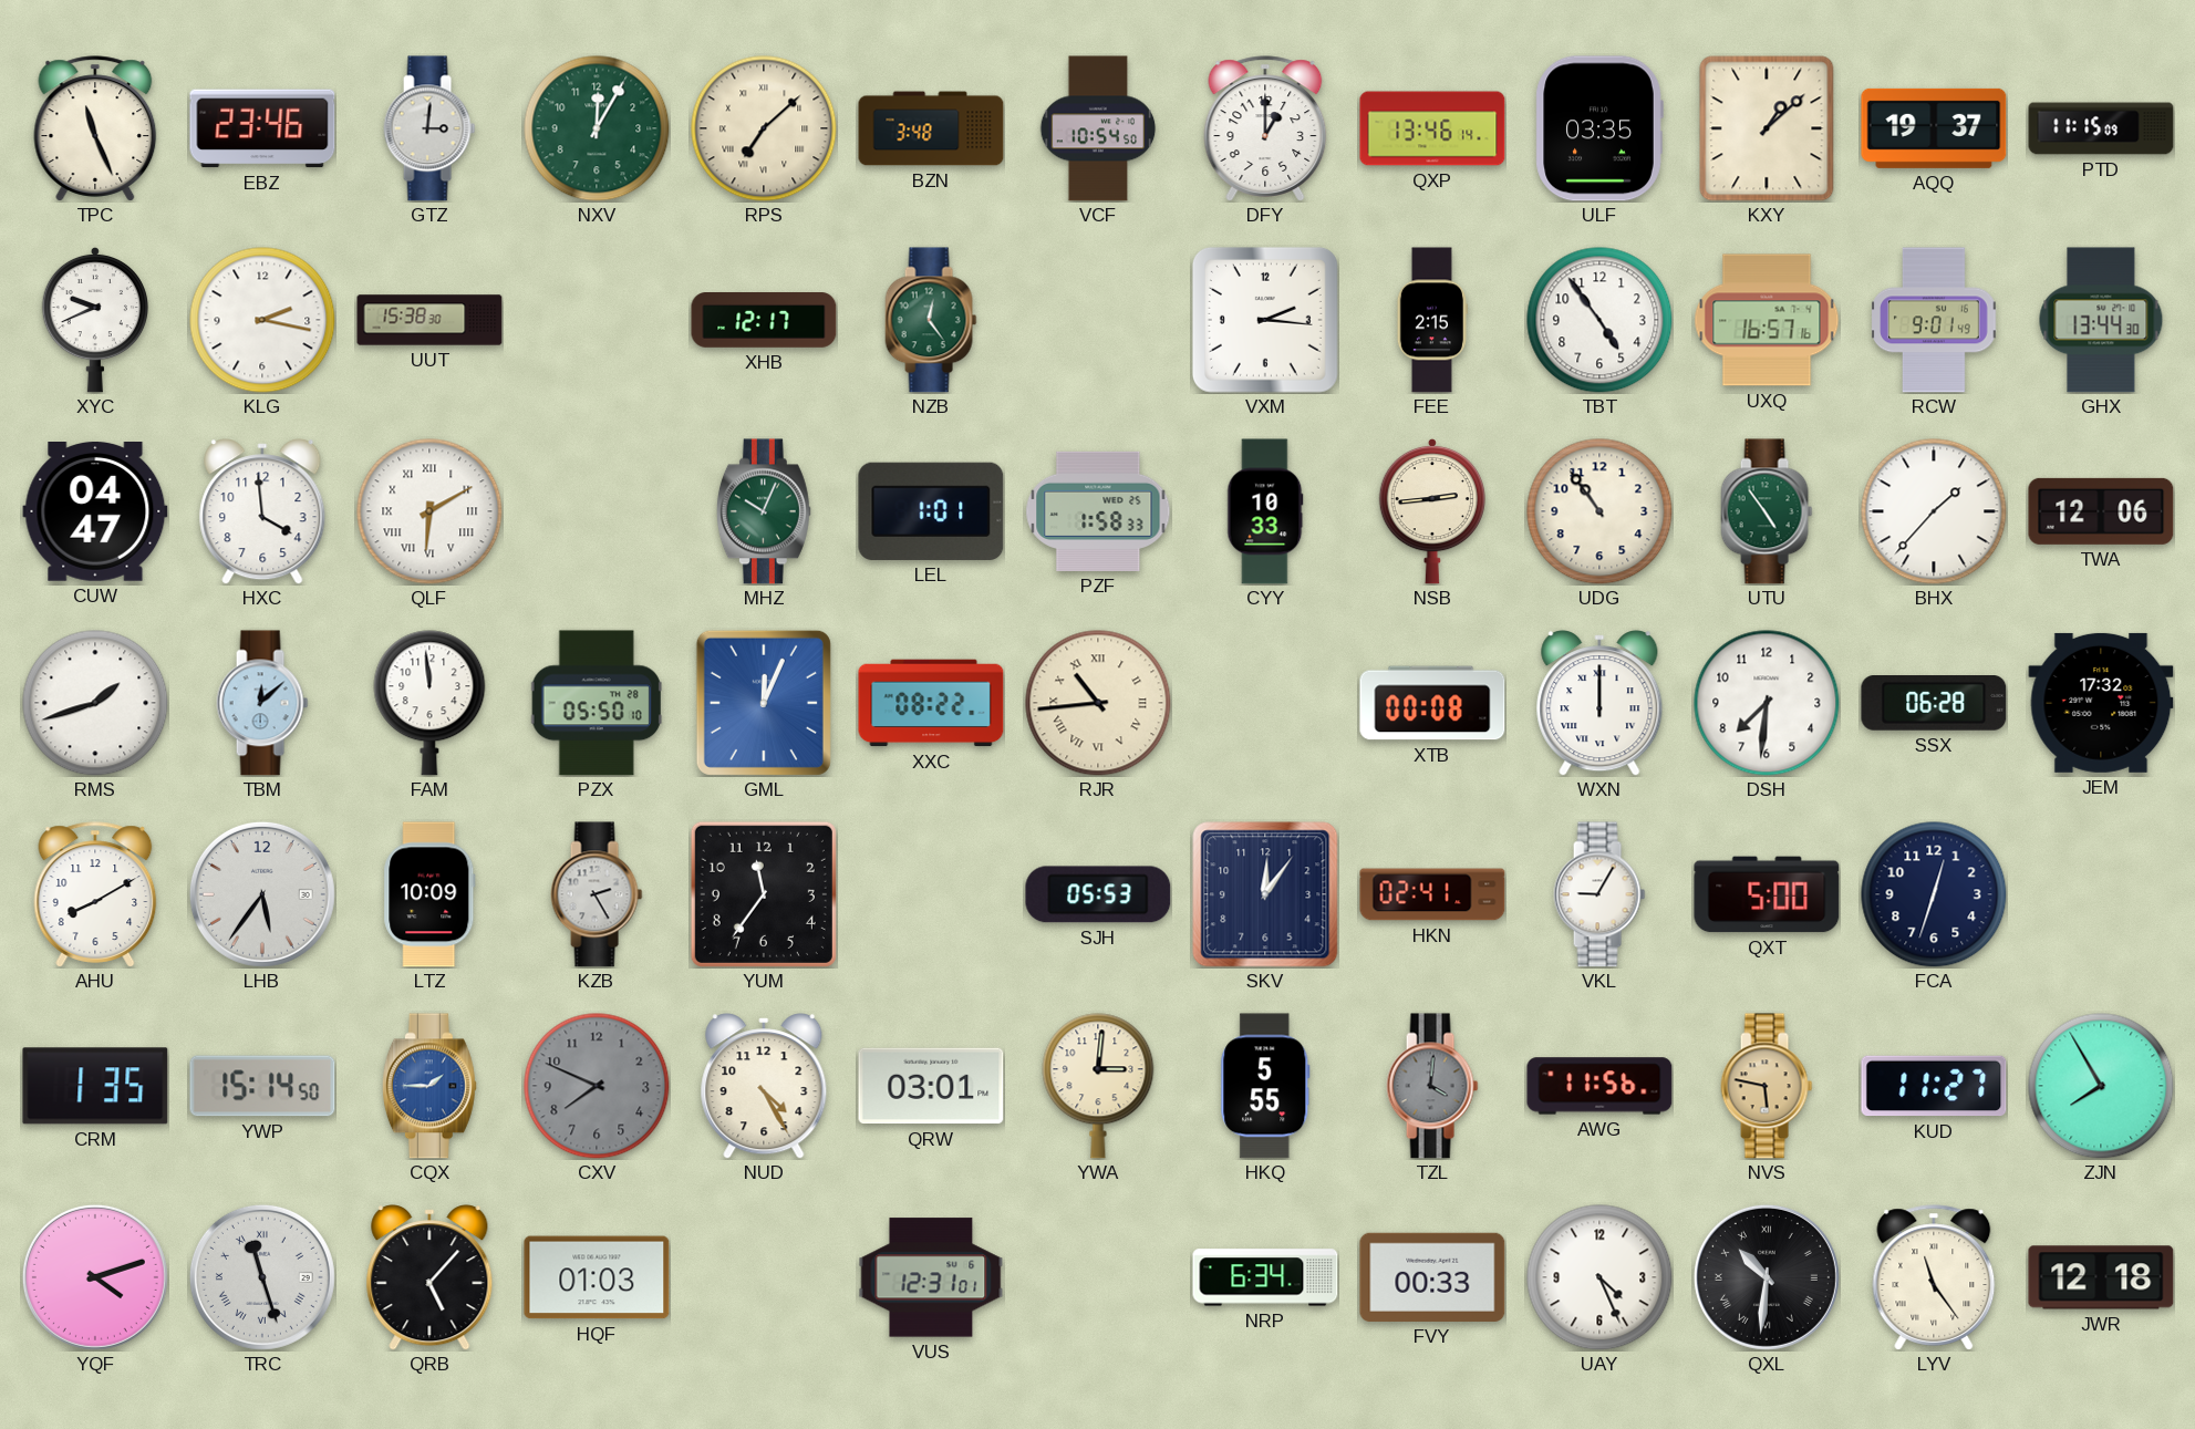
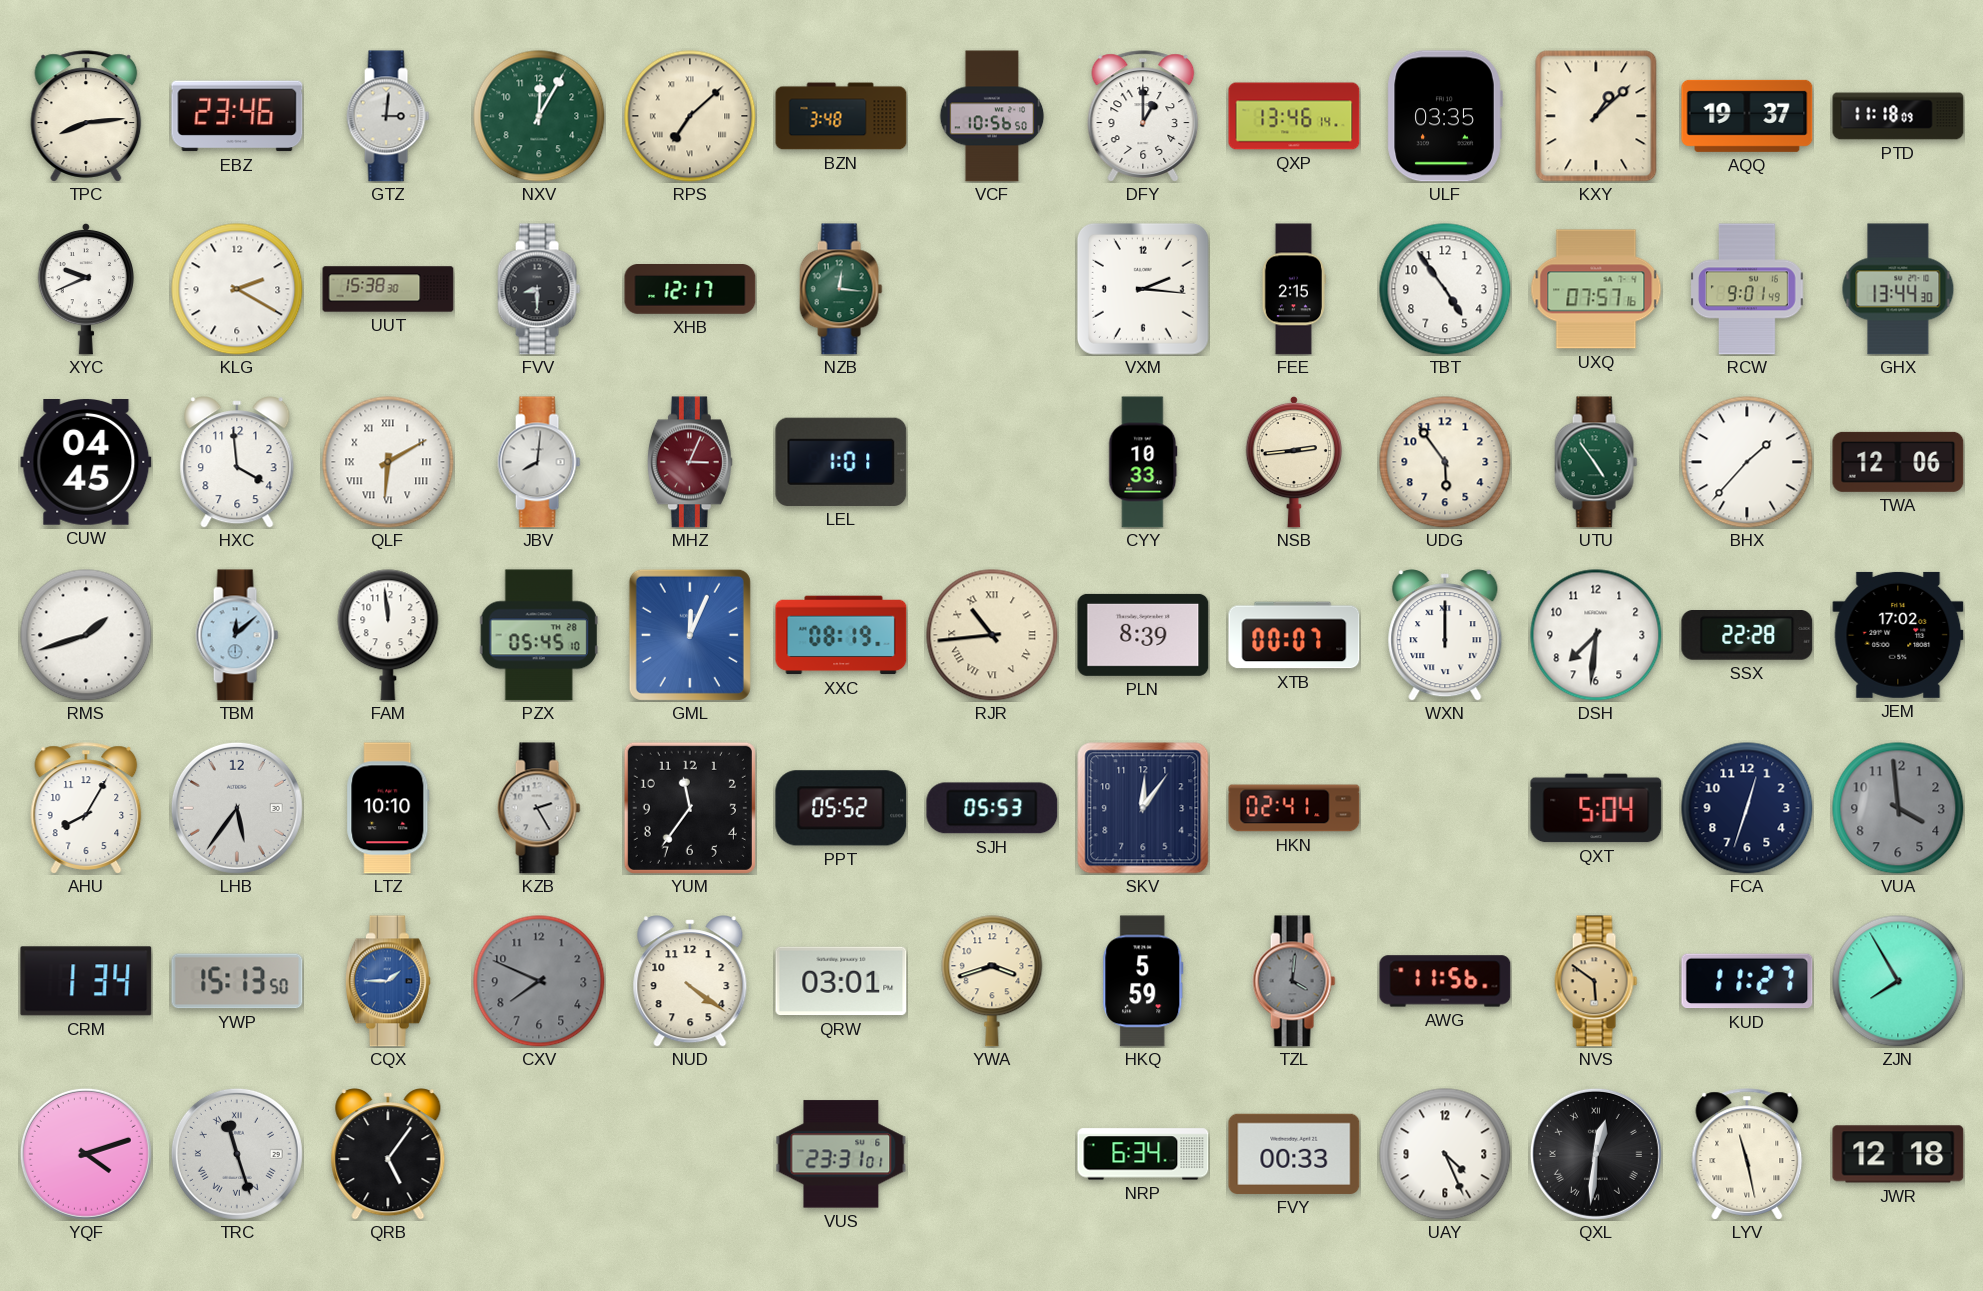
TPC: 11:26 -> 8:14
VCF: 10:54 -> 10:56
PTD: 11:15 -> 11:18
KLG: 2:17 -> 2:20
FVV: none -> 8:30
NZB: 12:24 -> 12:16
UXQ: 16:57 -> 07:57
CUW: 04:47 -> 04:45
JBV: none -> 8:01
MHZ: 10:04 -> 3:04
MHZ dial: green -> burgundy
PZF: 1:58 -> none
UDG: 10:54 -> 5:54
PZX: 05:50 -> 05:45
XXC: 08:22 -> 08:19
PLN: none -> 8:39
XTB: 00:08 -> 00:07
SSX: 06:28 -> 22:28
JEM: 17:32 -> 17:02
AHU: 8:10 -> 8:05
LTZ: 10:09 -> 10:10
PPT: none -> 05:52
VKL: 9:05 -> none
QXT: 5:00 -> 5:04
VUA: none -> 3:59
CRM: 1:35 -> 1:34
YWP: 15:14 -> 15:13
NUD: 4:25 -> 4:21
YWA: 3:01 -> 3:42
HKQ: 5:55 -> 5:59
NVS: 5:47 -> 5:51
QRB: 5:07 -> 5:06
HQF: 01:03 -> none
VUS: 12:31 -> 23:31
QXL: 10:31 -> 12:31
LYV: 11:24 -> 11:28
